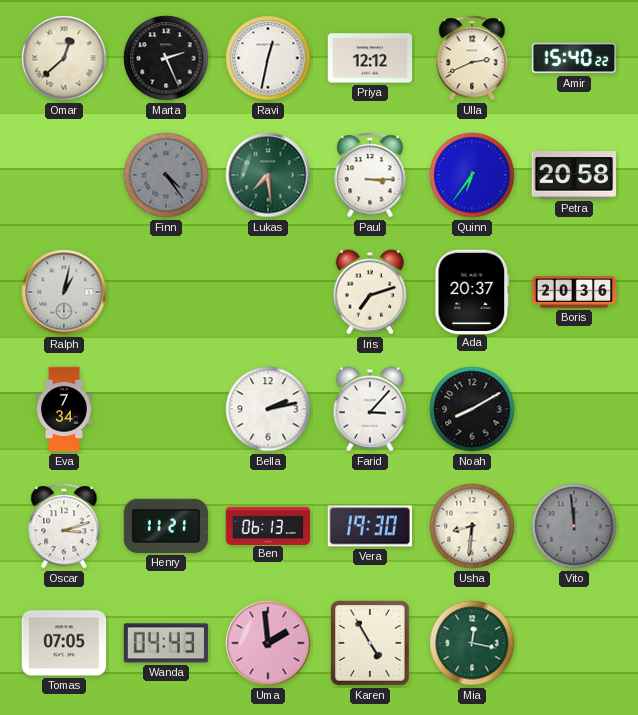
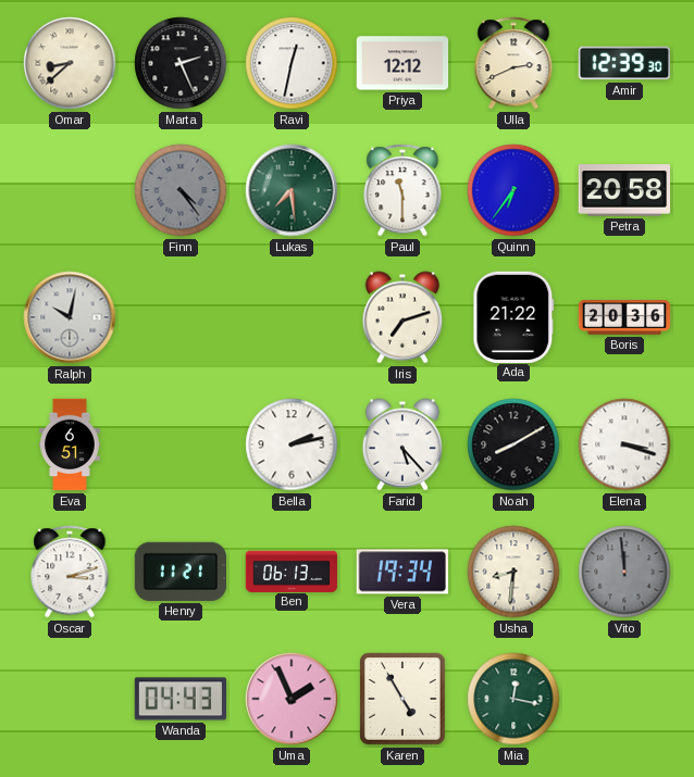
Omar: 12:38 -> 8:38
Amir: 15:40 -> 12:39
Paul: 3:15 -> 11:30
Ralph: 1:02 -> 10:02
Ada: 20:37 -> 21:22
Eva: 7:34 -> 6:51
Farid: 3:07 -> 5:23
Elena: none -> 3:18
Vera: 19:30 -> 19:34
Tomas: 07:05 -> none
Uma: 1:59 -> 1:56
